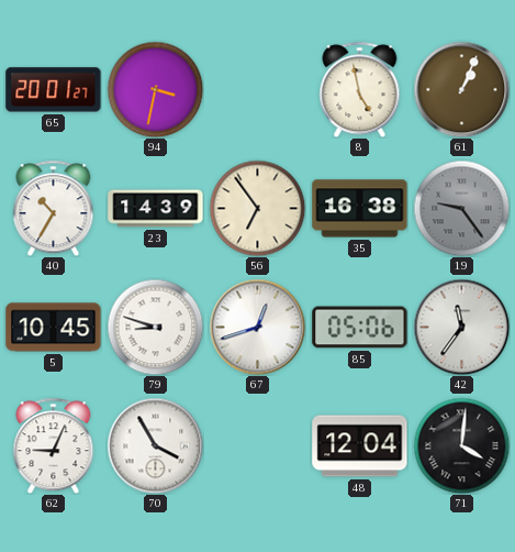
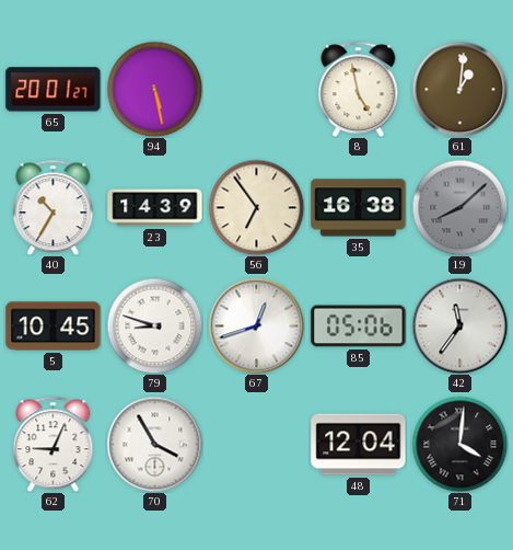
94: 3:32 -> 5:28
61: 1:04 -> 1:01
19: 9:24 -> 8:08
